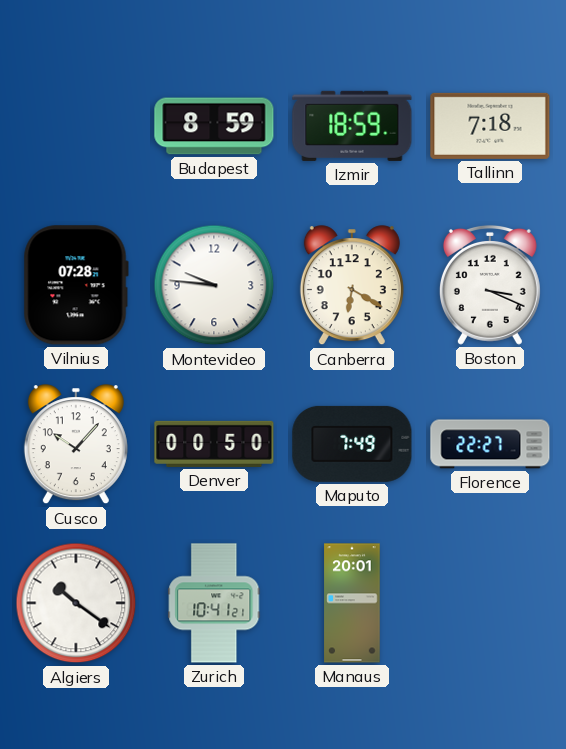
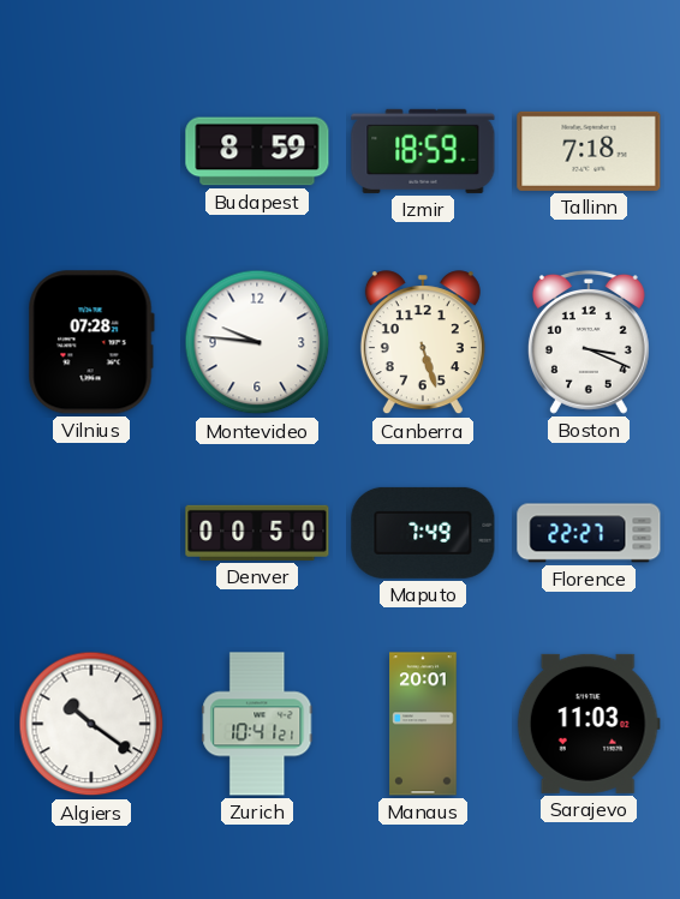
Canberra: 6:20 -> 5:27
Cusco: 10:07 -> none
Sarajevo: none -> 11:03
